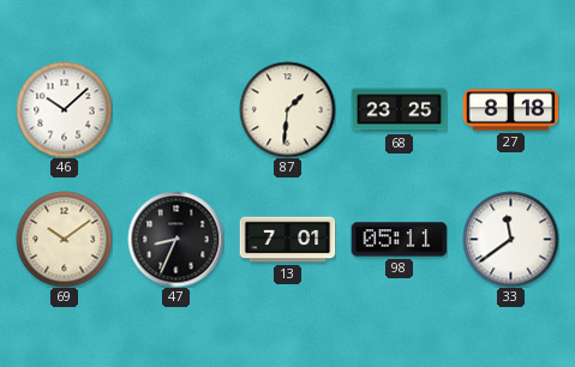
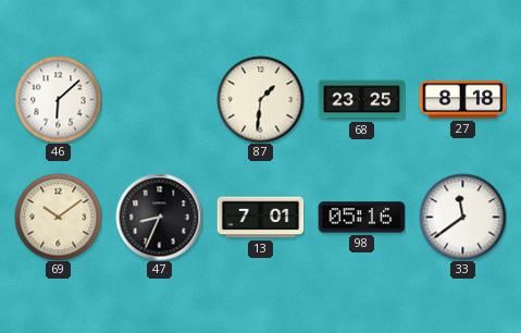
46: 10:08 -> 6:08
98: 05:11 -> 05:16
